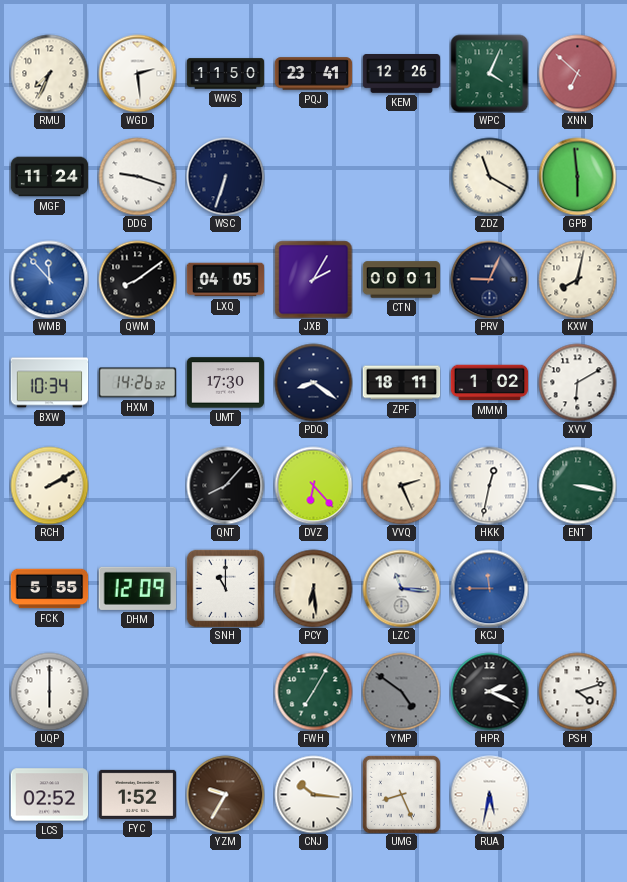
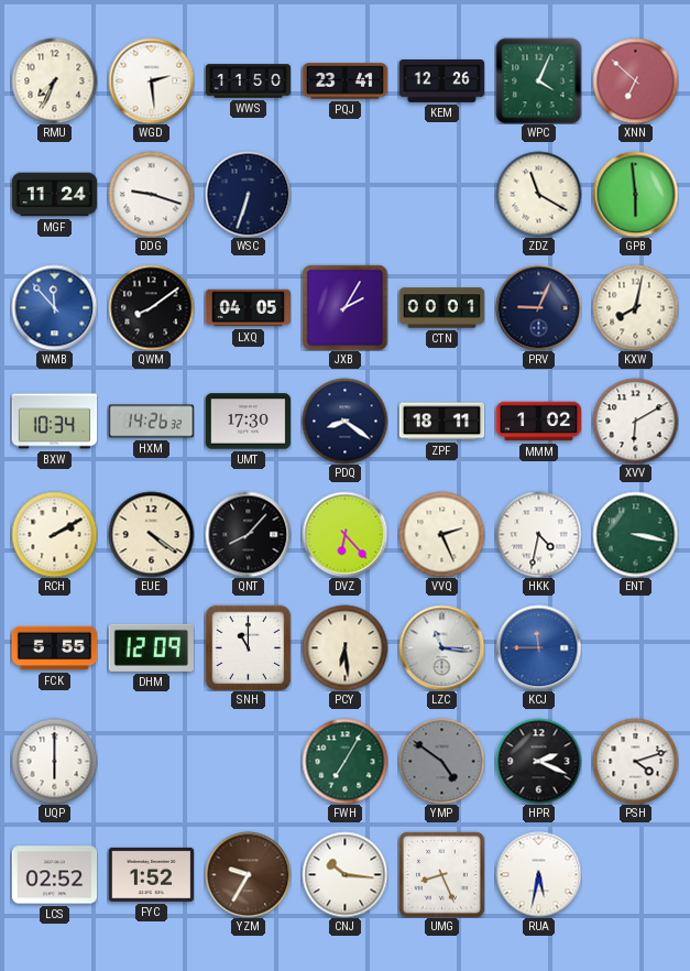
EUE: none -> 4:21
HKK: 12:32 -> 4:32
